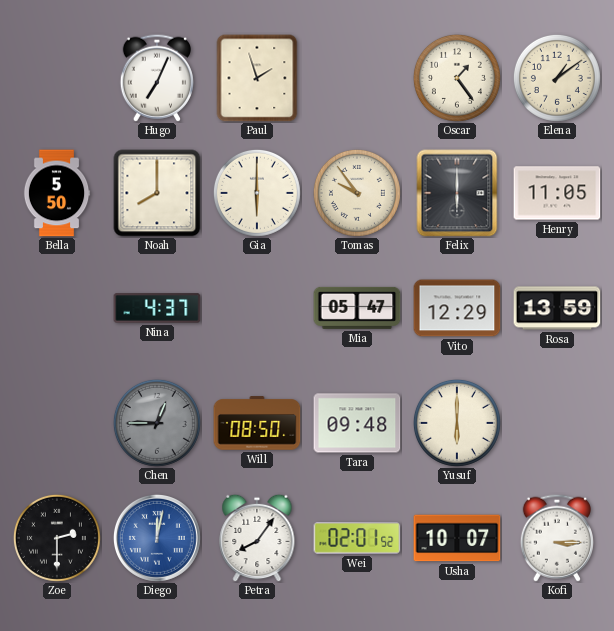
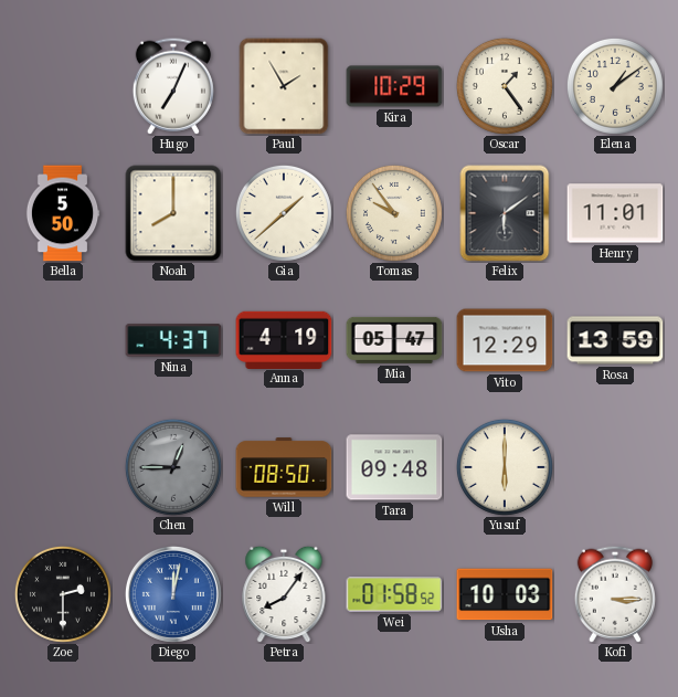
Paul: 1:57 -> 1:55
Kira: none -> 10:29
Gia: 6:00 -> 1:38
Felix: 6:00 -> 6:09
Henry: 11:05 -> 11:01
Anna: none -> 4:19
Wei: 02:01 -> 01:58
Usha: 10:07 -> 10:03
